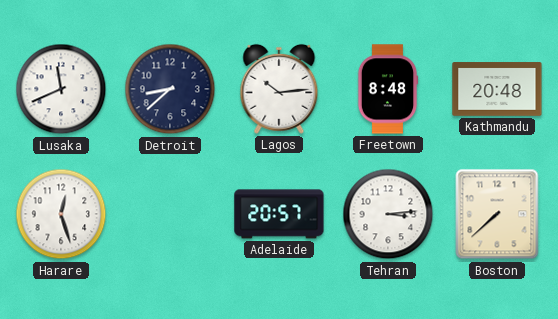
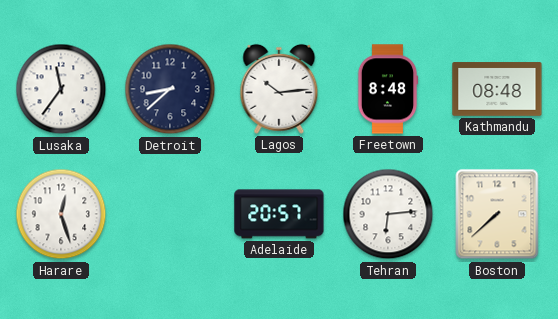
Lusaka: 11:41 -> 11:36
Kathmandu: 20:48 -> 08:48
Tehran: 3:14 -> 6:14
